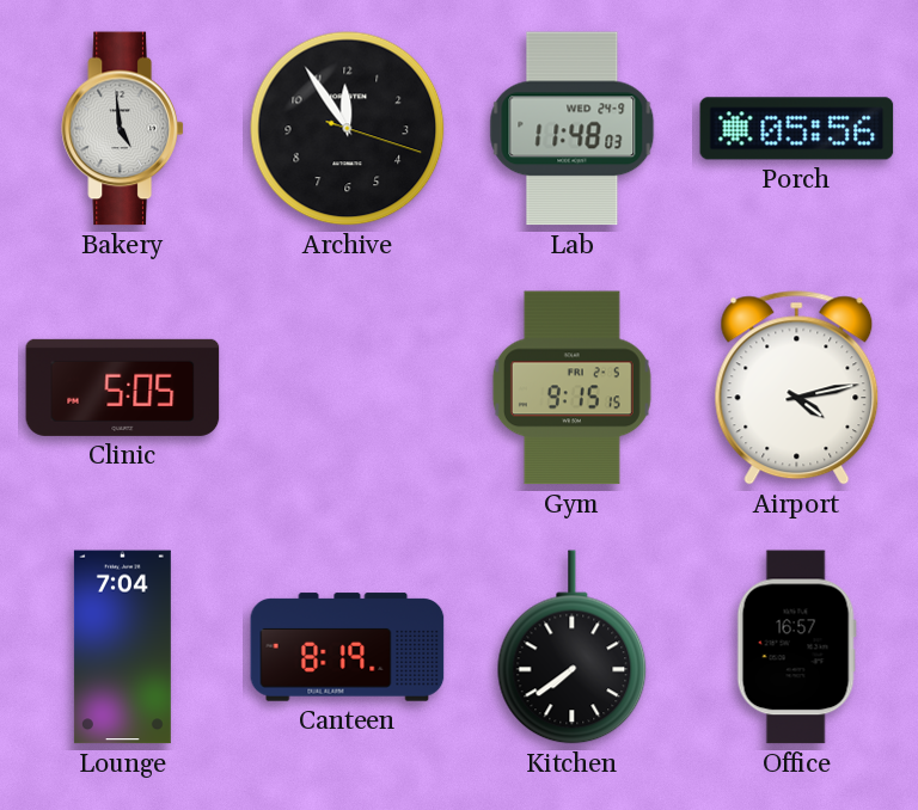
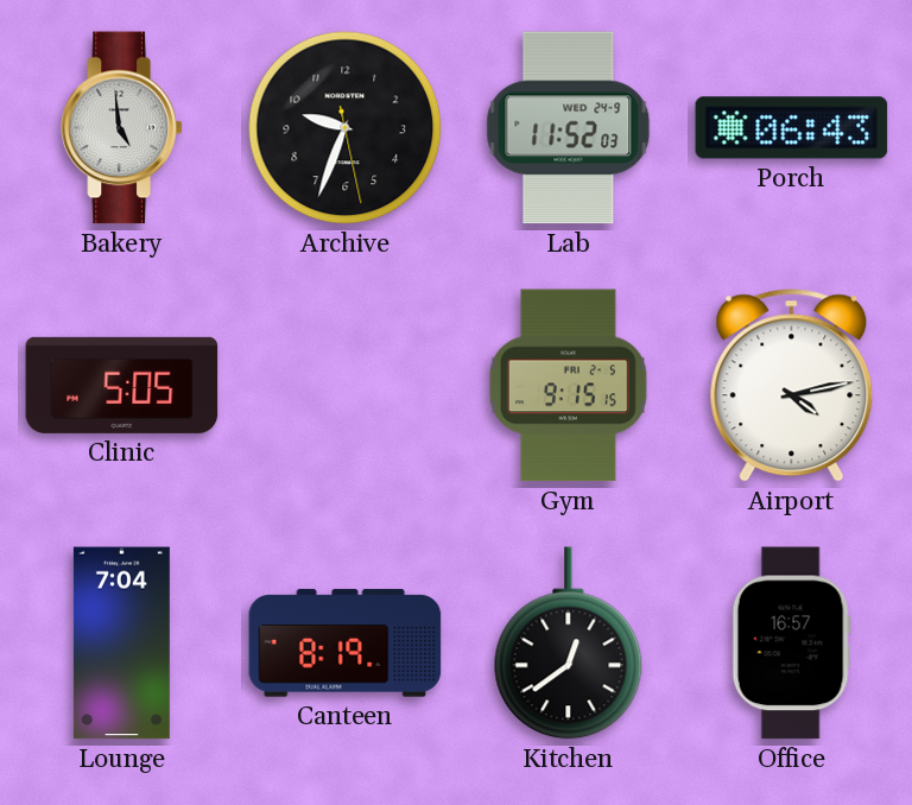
Archive: 11:54 -> 9:33
Lab: 11:48 -> 11:52
Porch: 05:56 -> 06:43
Kitchen: 7:39 -> 12:39
